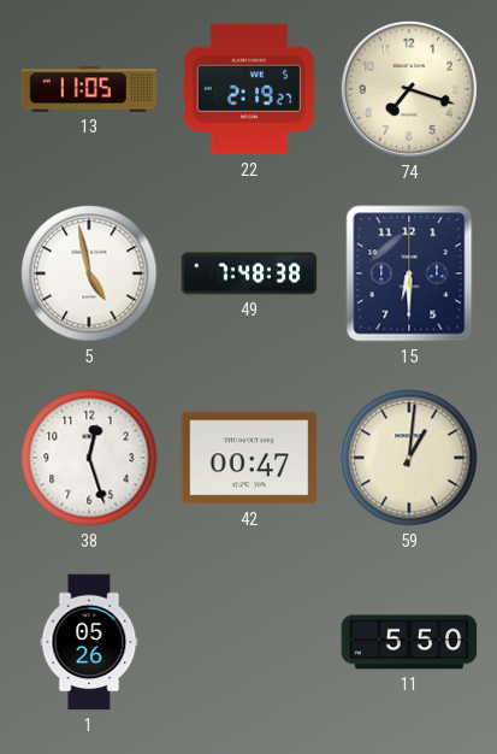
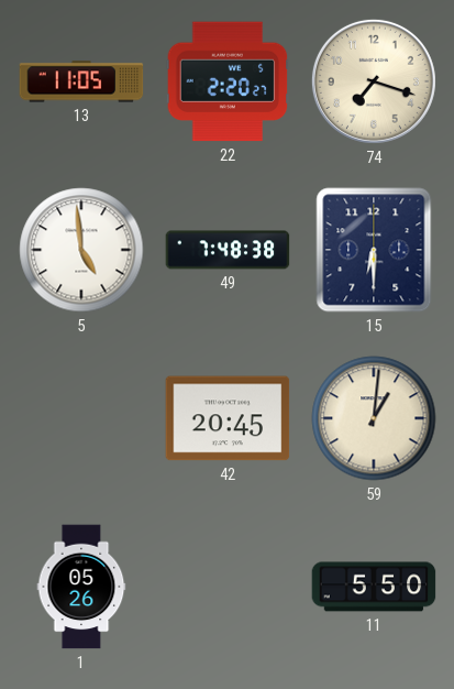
22: 2:19 -> 2:20
5: 4:58 -> 4:59
38: 12:27 -> none
42: 00:47 -> 20:45
